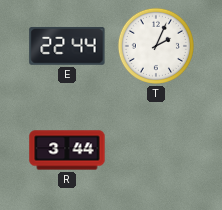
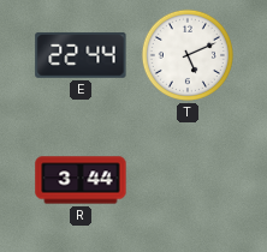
T: 2:04 -> 5:11
